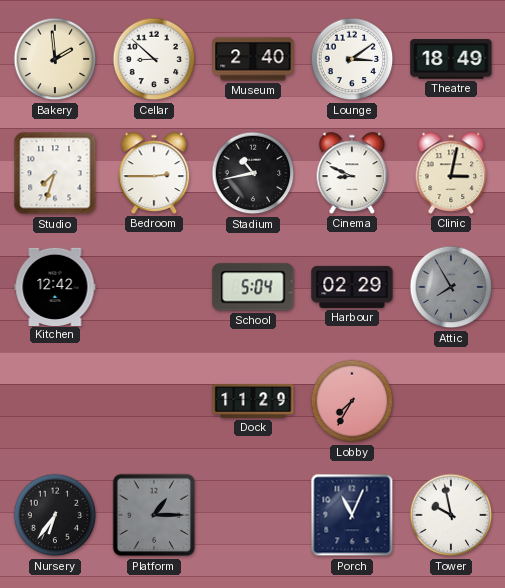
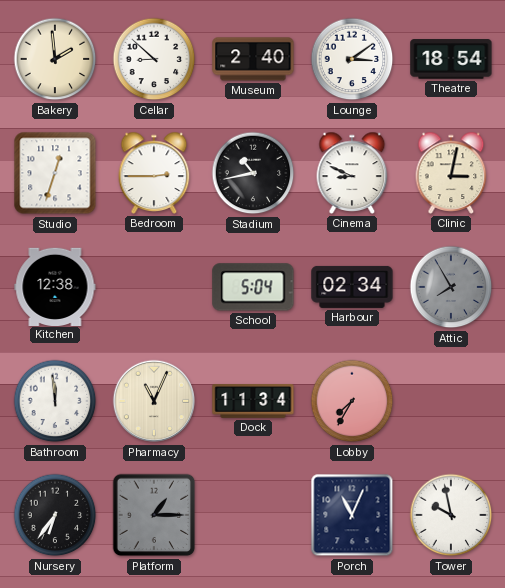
Theatre: 18:49 -> 18:54
Studio: 7:33 -> 12:33
Kitchen: 12:42 -> 12:38
Harbour: 02:29 -> 02:34
Bathroom: none -> 11:59
Pharmacy: none -> 11:04
Dock: 11:29 -> 11:34
